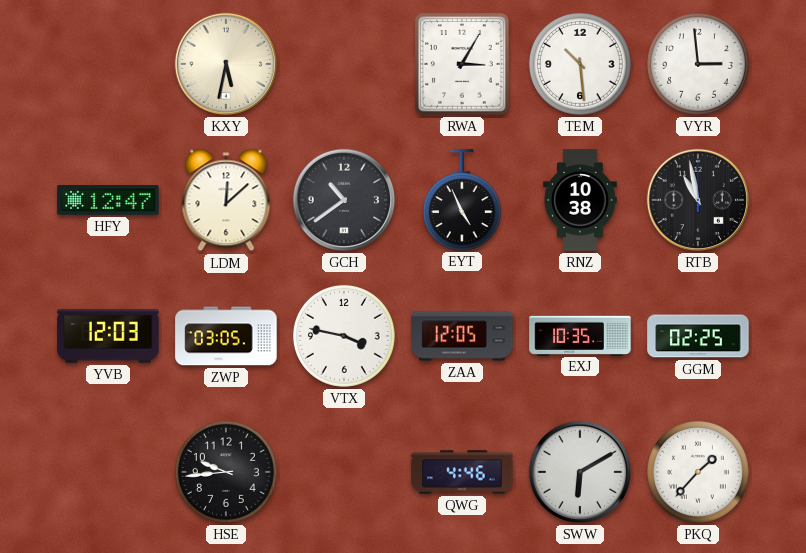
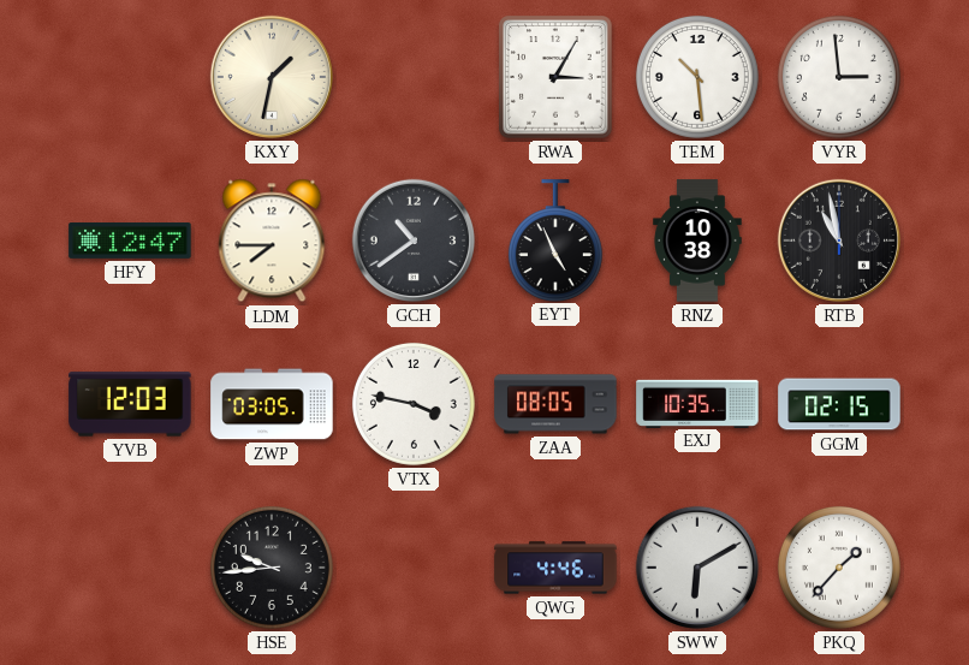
KXY: 5:32 -> 1:32
LDM: 12:08 -> 7:45
ZAA: 12:05 -> 08:05
GGM: 02:25 -> 02:15
